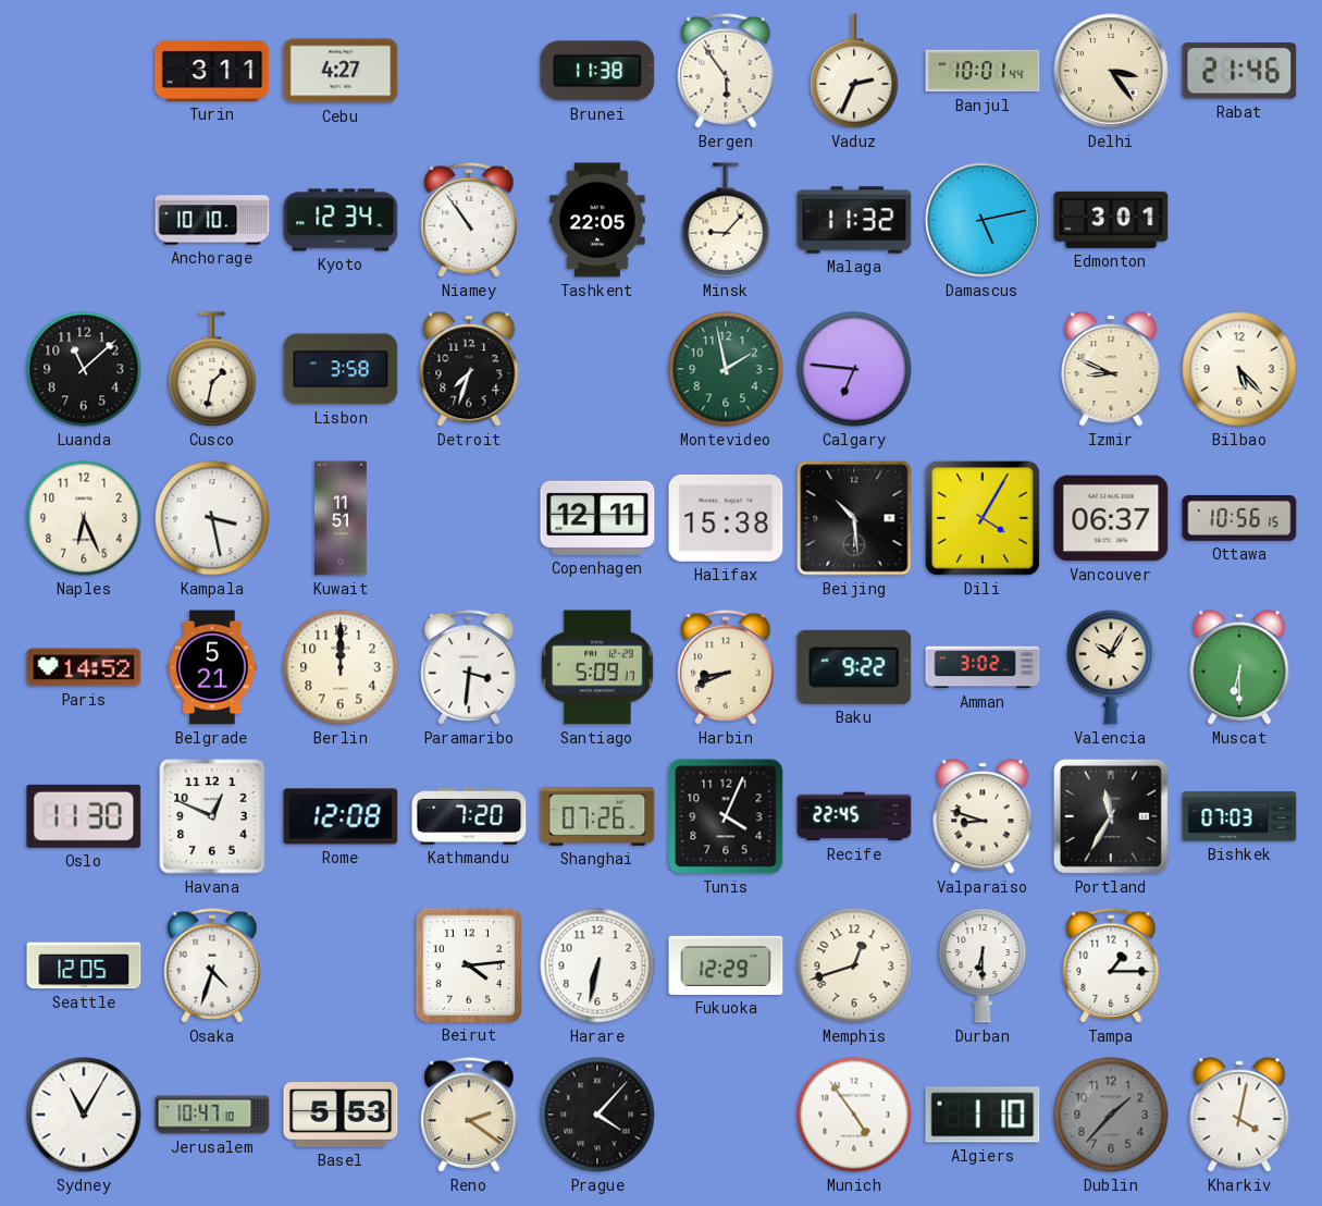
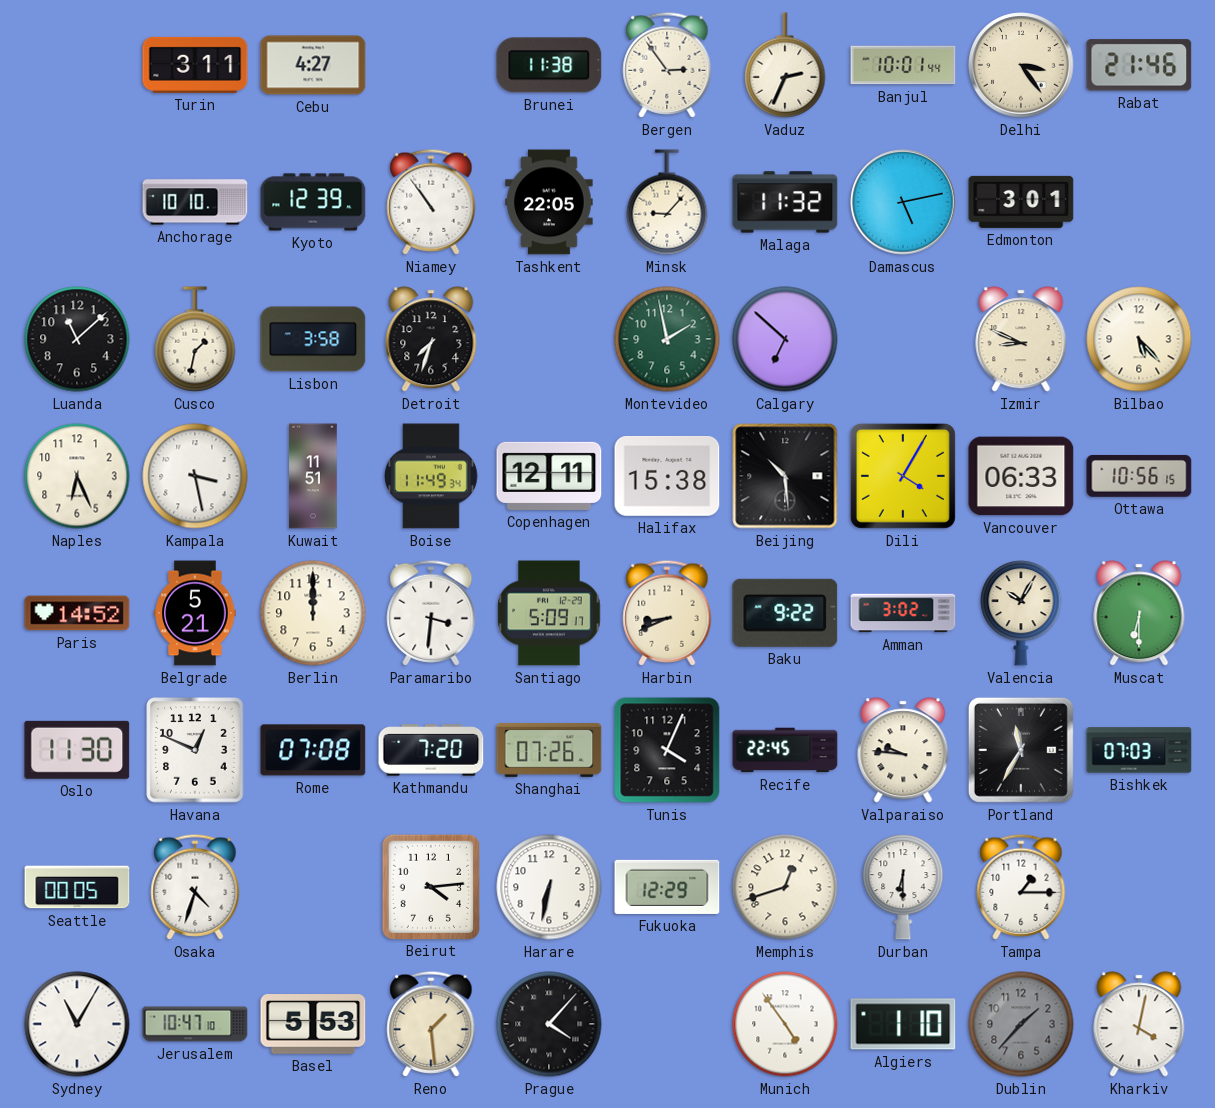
Bergen: 5:54 -> 2:54
Kyoto: 12:34 -> 12:39
Calgary: 6:46 -> 6:52
Boise: none -> 11:49
Vancouver: 06:37 -> 06:33
Rome: 12:08 -> 07:08
Valparaiso: 8:48 -> 9:46
Seattle: 12:05 -> 00:05
Reno: 2:21 -> 1:29
